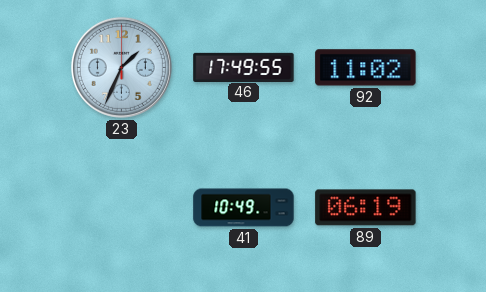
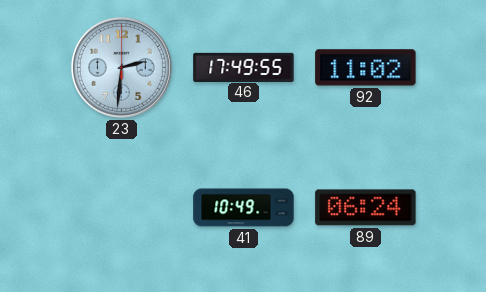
23: 1:34 -> 2:31
89: 06:19 -> 06:24
